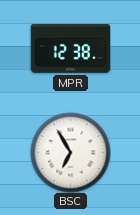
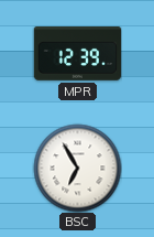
MPR: 12:38 -> 12:39
